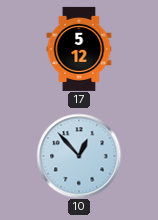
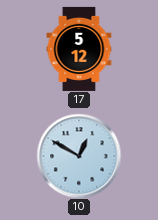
10: 12:53 -> 12:50
